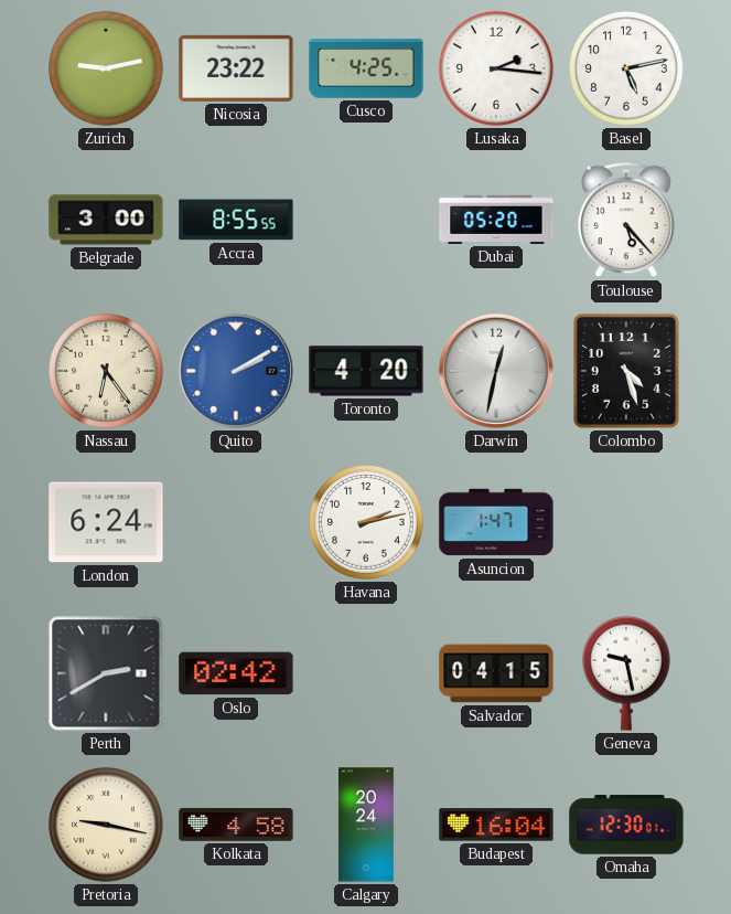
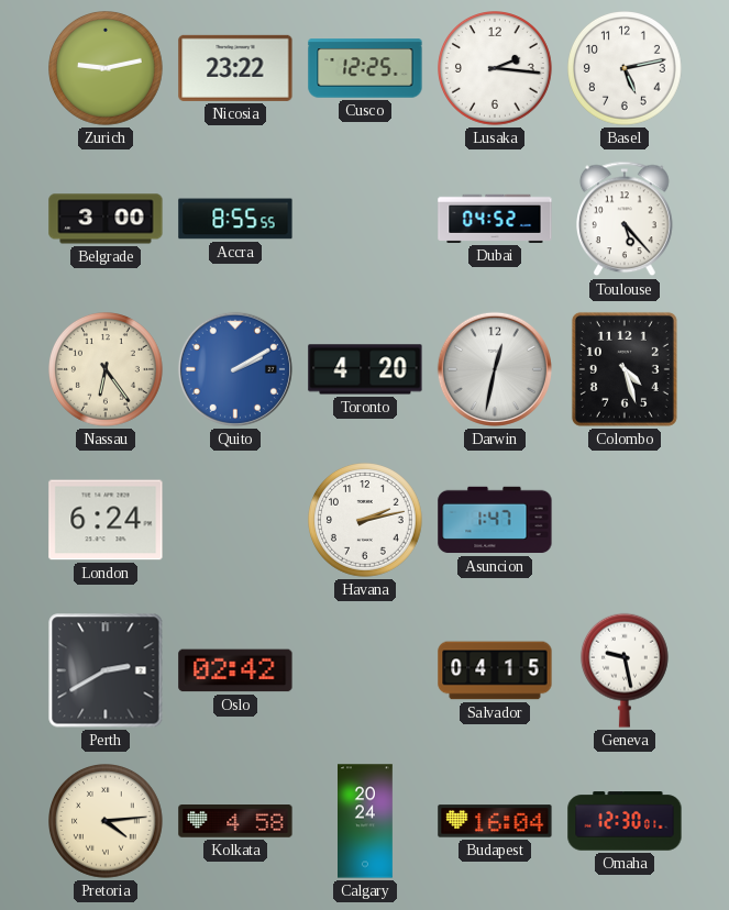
Cusco: 4:25 -> 12:25
Dubai: 05:20 -> 04:52
Pretoria: 9:17 -> 4:14
